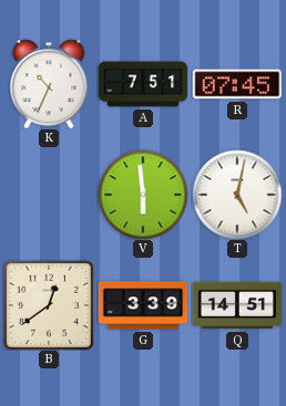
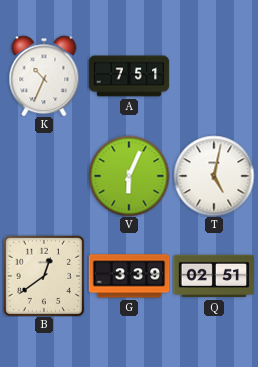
R: 07:45 -> none
V: 5:59 -> 6:04
Q: 14:51 -> 02:51
